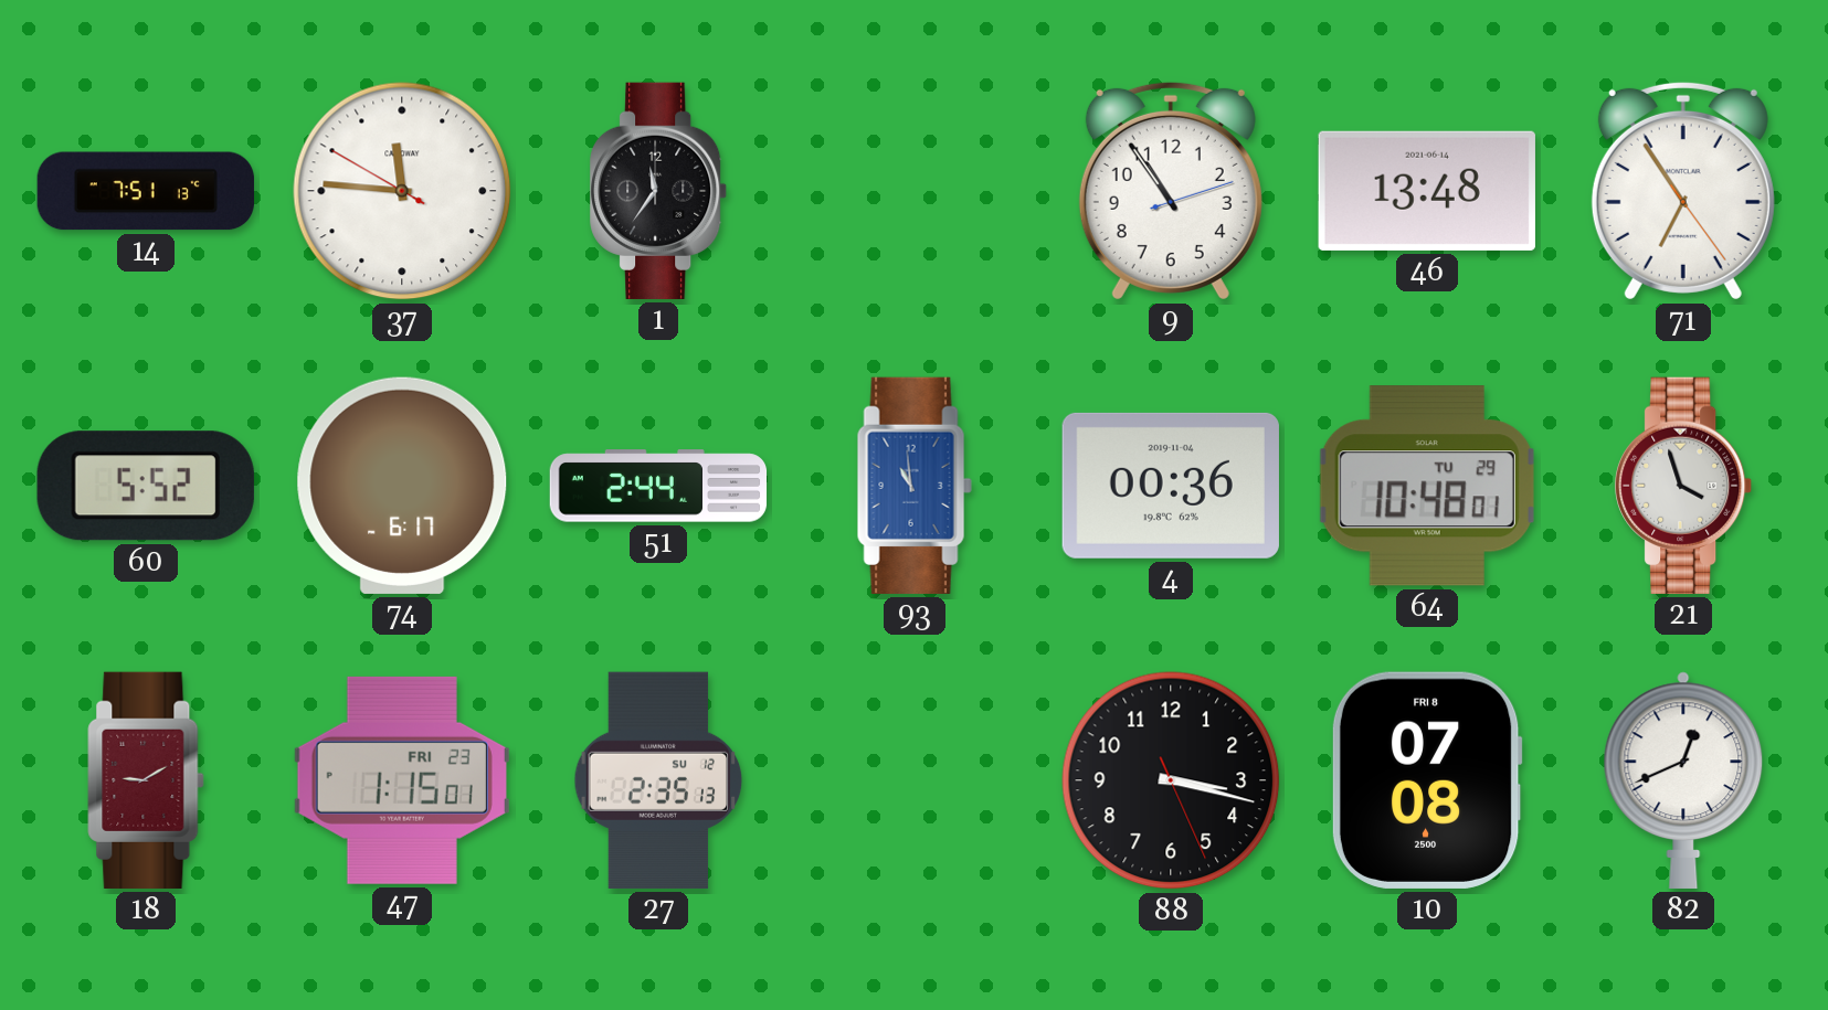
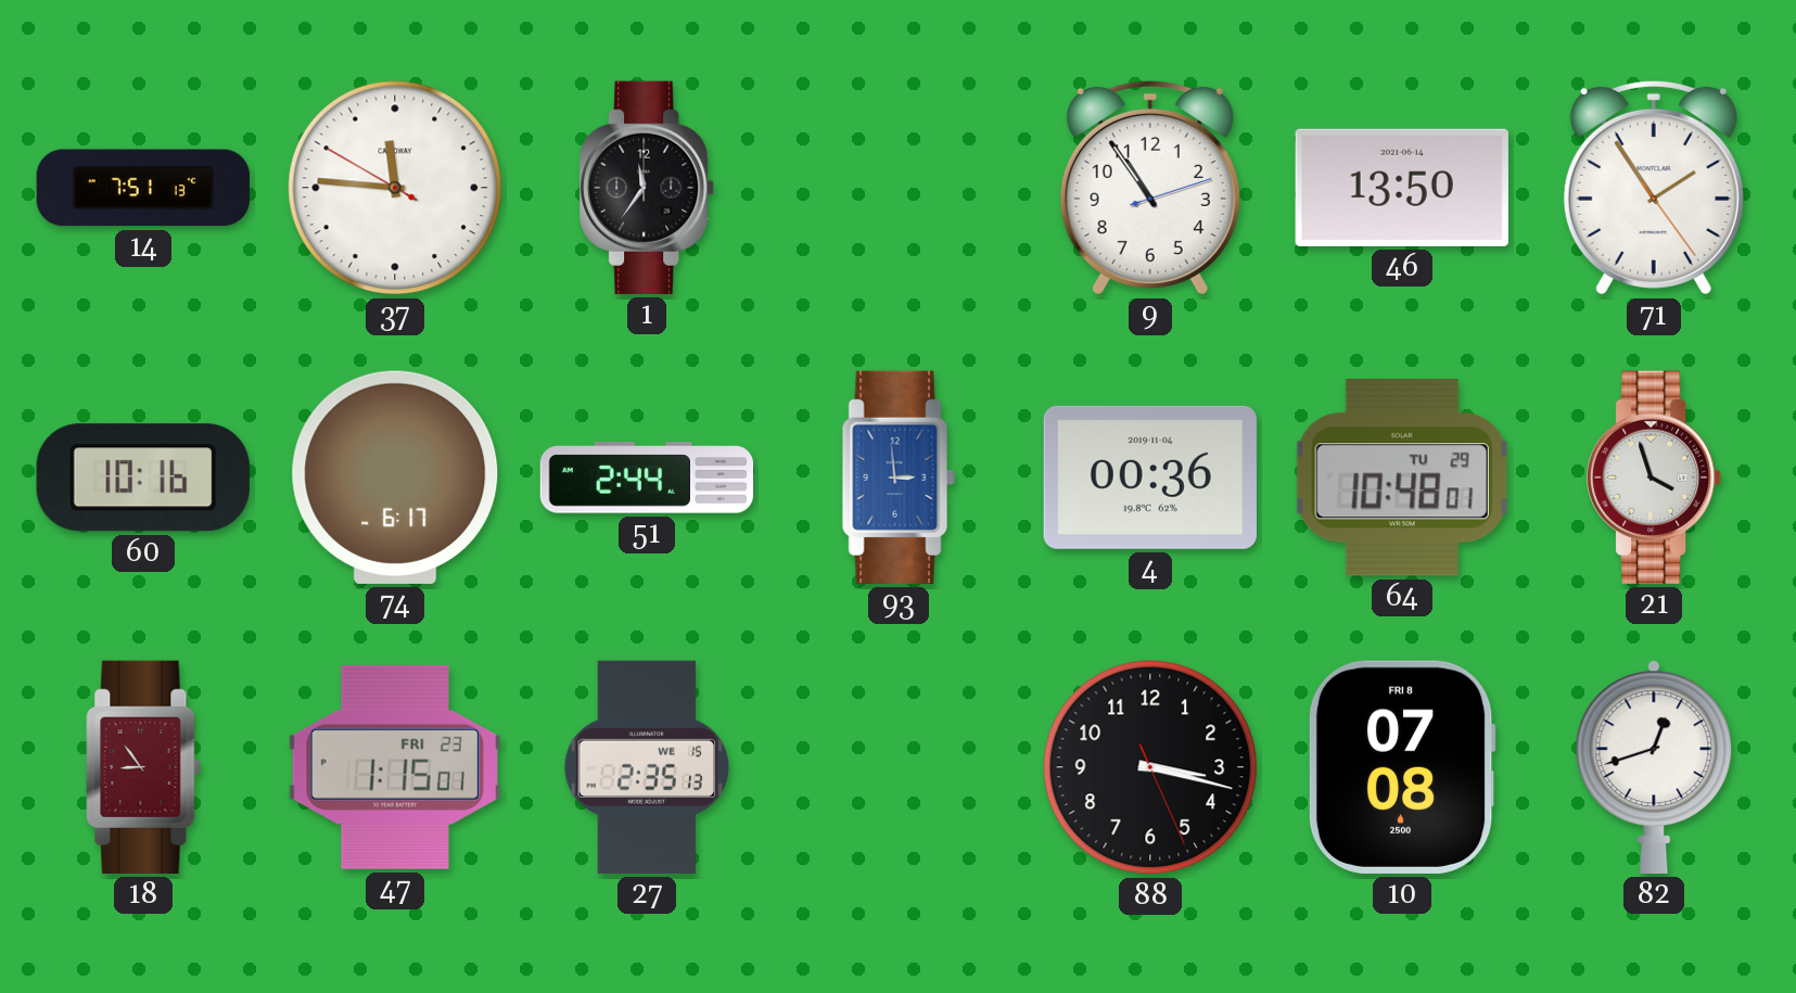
46: 13:48 -> 13:50
71: 6:54 -> 1:54
60: 5:52 -> 10:16
93: 10:59 -> 2:59
18: 9:10 -> 8:54
27 date: SU 12 -> WE 15
82: 12:41 -> 12:42
